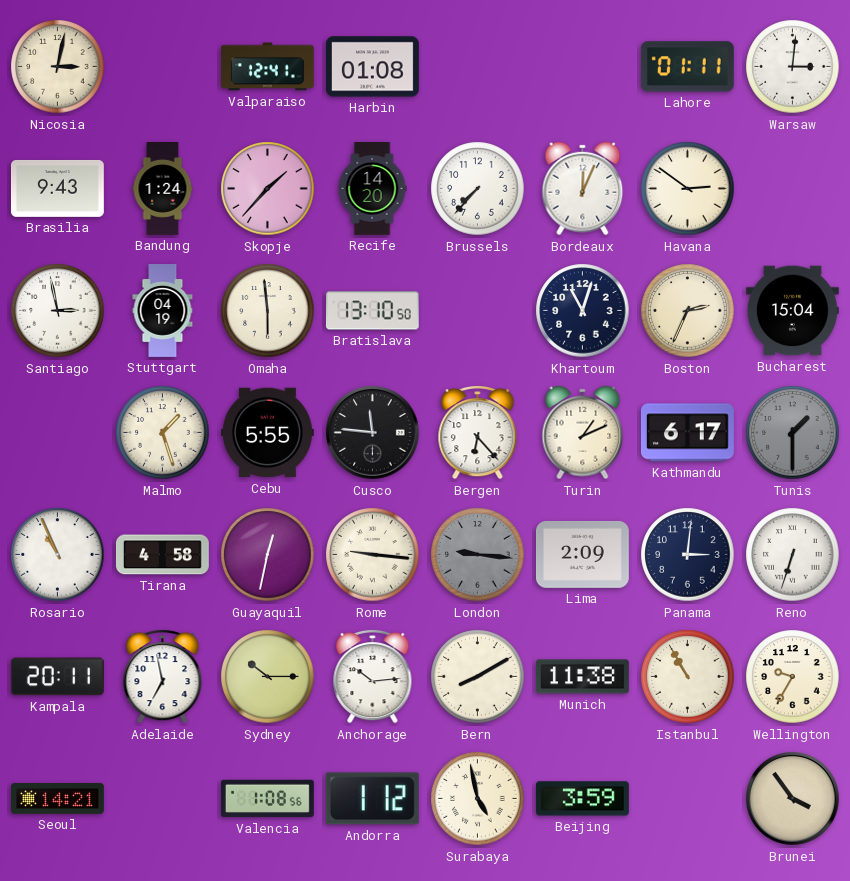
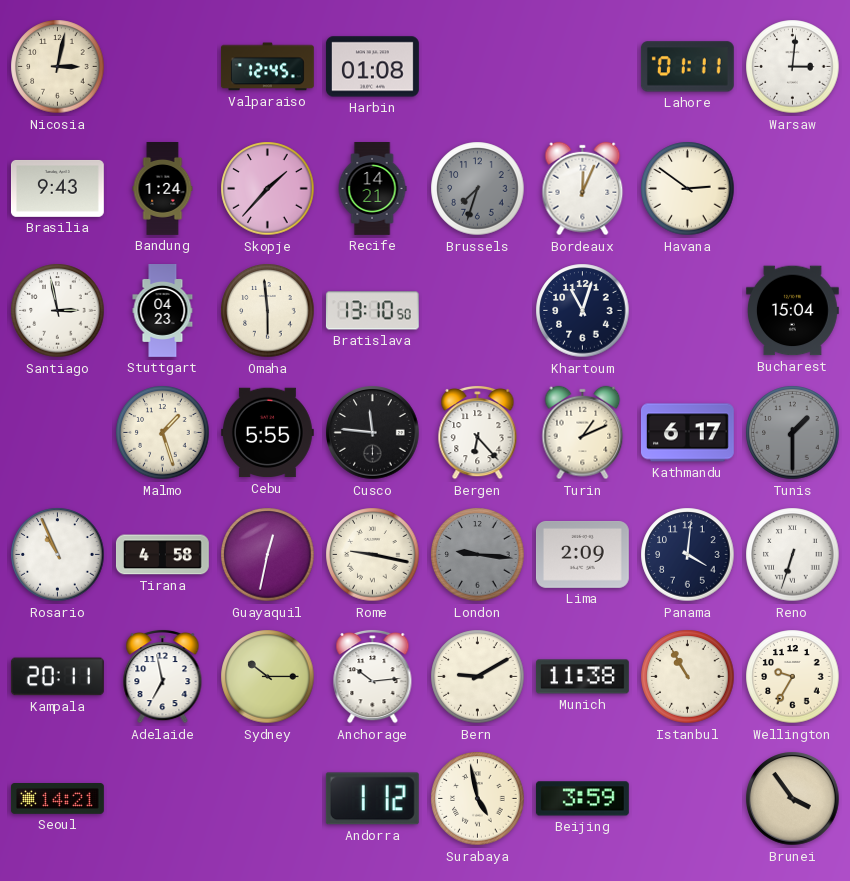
Valparaiso: 12:41 -> 12:45
Recife: 14:20 -> 14:21
Brussels: 7:37 -> 7:33
Brussels dial: white -> grey
Stuttgart: 04:19 -> 04:23
Boston: 2:34 -> none
Rome: 9:16 -> 9:17
Panama: 3:01 -> 4:01
Bern: 8:10 -> 9:10
Valencia: 1:08 -> none
